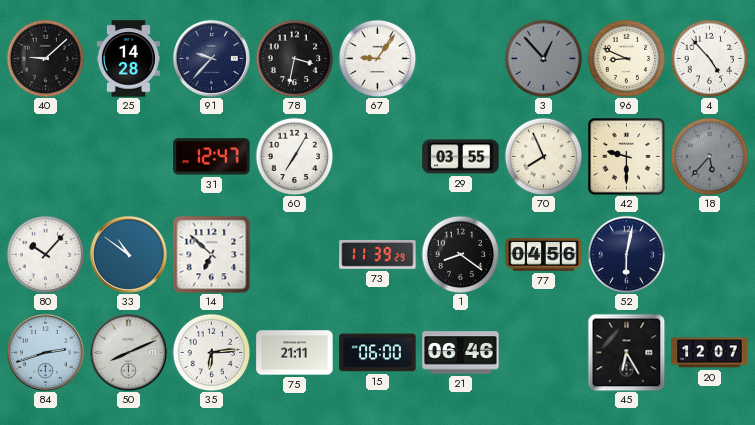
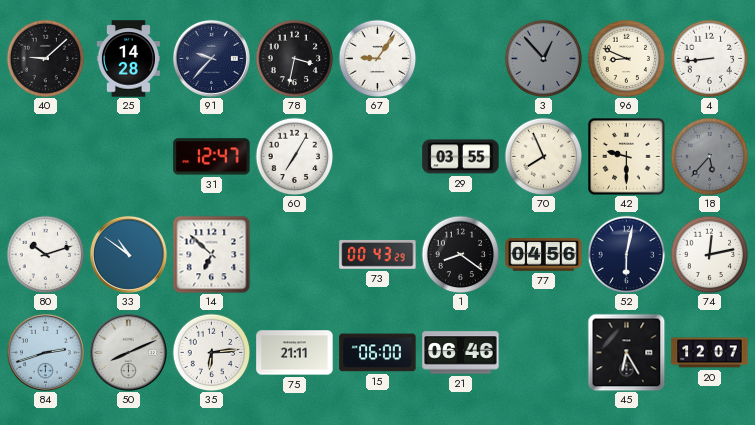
4: 4:53 -> 8:44
80: 10:07 -> 10:12
73: 11:39 -> 00:43
74: none -> 12:13
